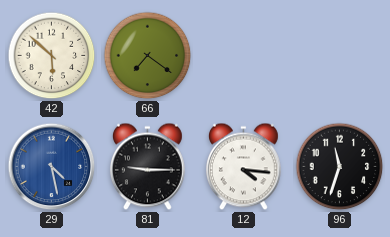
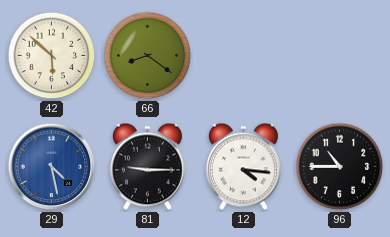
66: 7:21 -> 8:21
96: 11:33 -> 10:45
